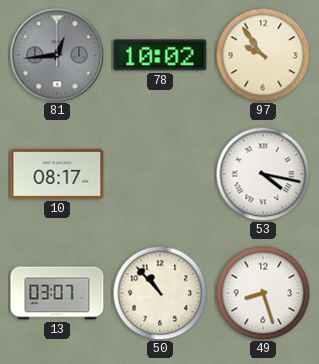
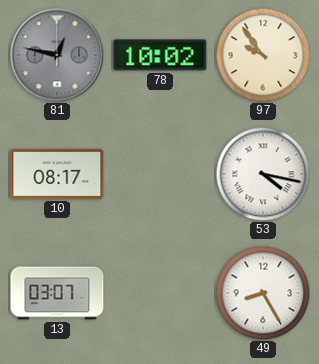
81: 12:44 -> 12:47
50: 10:53 -> none
49: 8:27 -> 8:25
